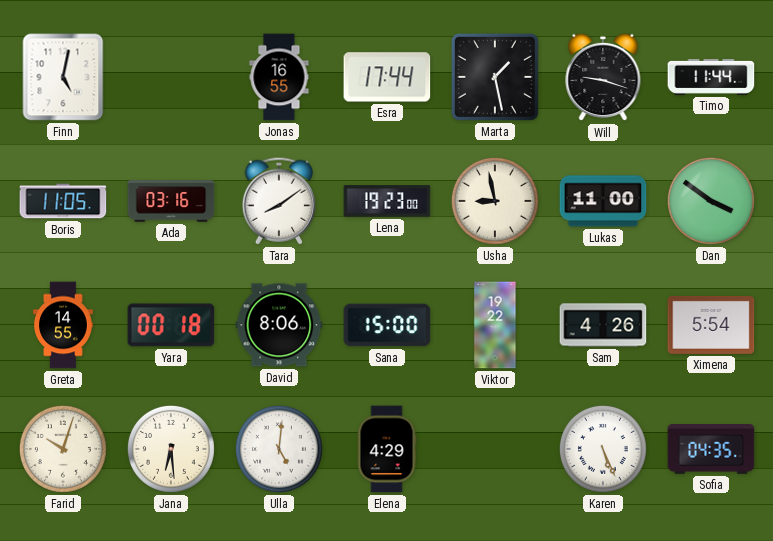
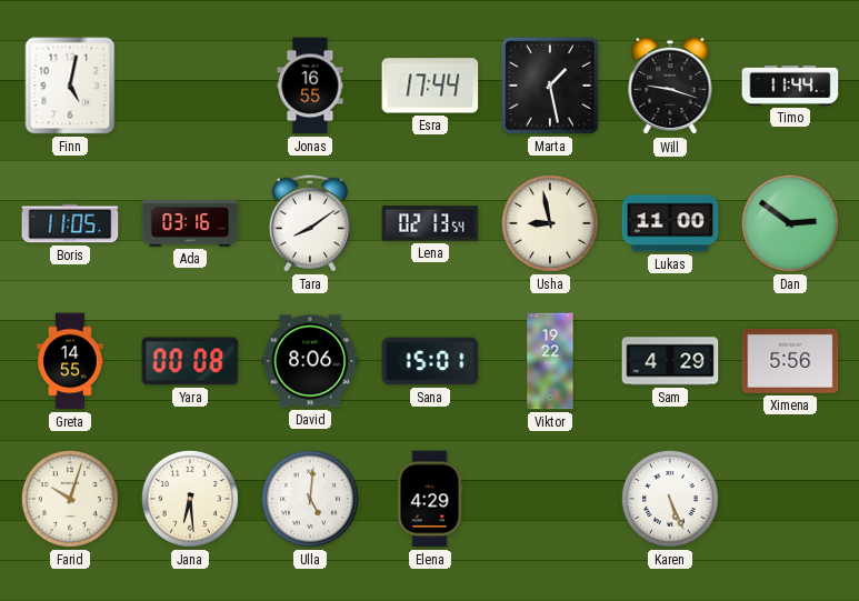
Lena: 19:23 -> 02:13
Dan: 3:51 -> 2:51
Yara: 00:18 -> 00:08
Sana: 15:00 -> 15:01
Sam: 4:26 -> 4:29
Ximena: 5:54 -> 5:56
Sofia: 04:35 -> none
